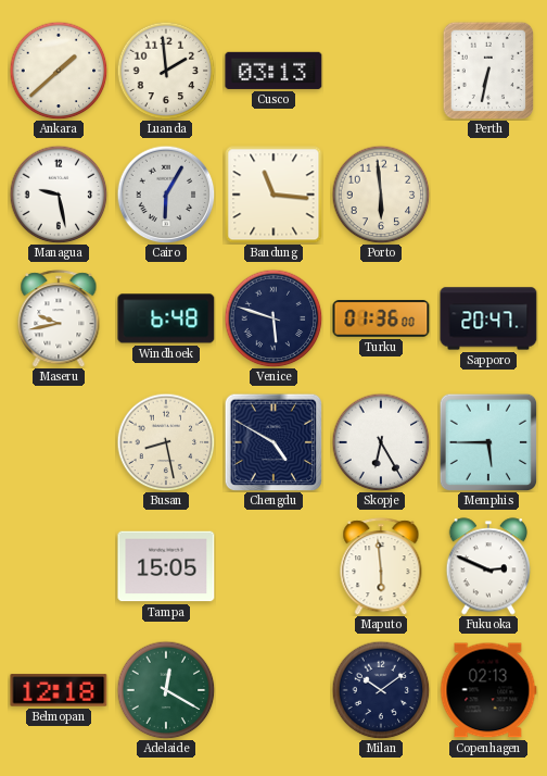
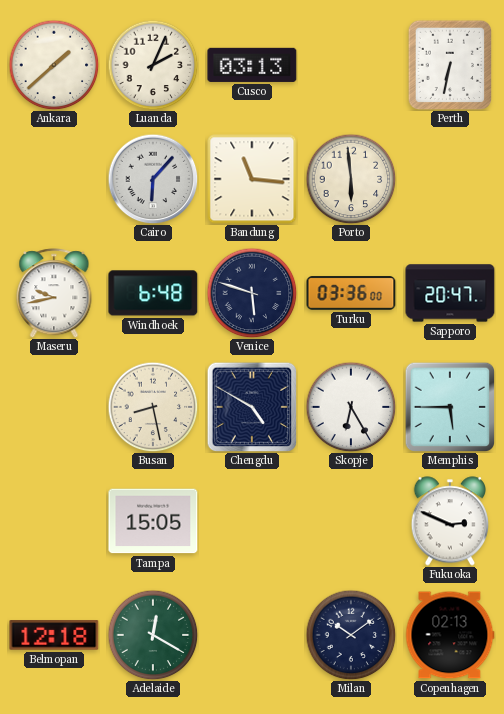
Luanda: 1:59 -> 2:04
Managua: 9:28 -> none
Cairo: 6:05 -> 6:07
Turku: 01:36 -> 03:36
Maputo: 5:59 -> none
